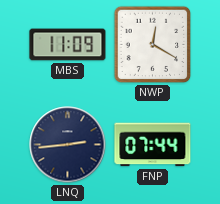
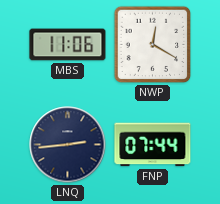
MBS: 11:09 -> 11:06
